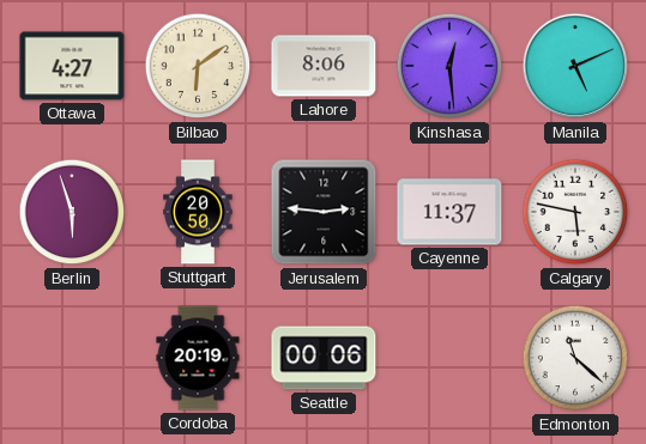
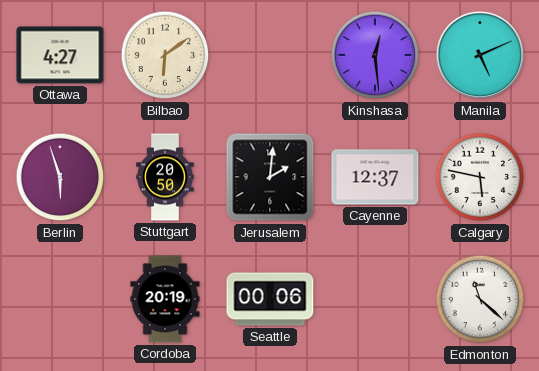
Lahore: 8:06 -> none
Jerusalem: 2:46 -> 2:01
Cayenne: 11:37 -> 12:37
